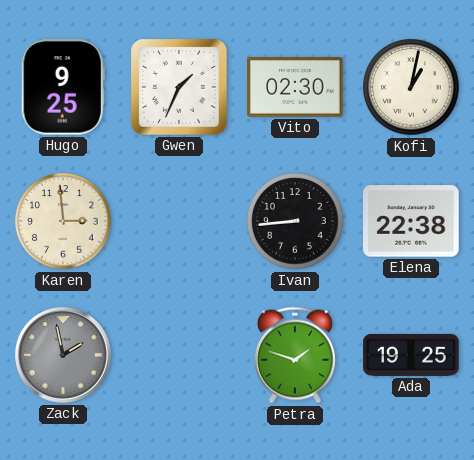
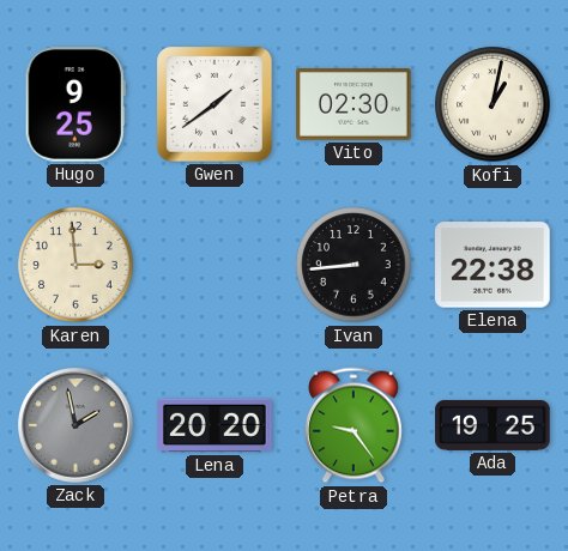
Gwen: 1:34 -> 1:39
Lena: none -> 20:20
Petra: 1:48 -> 9:24
